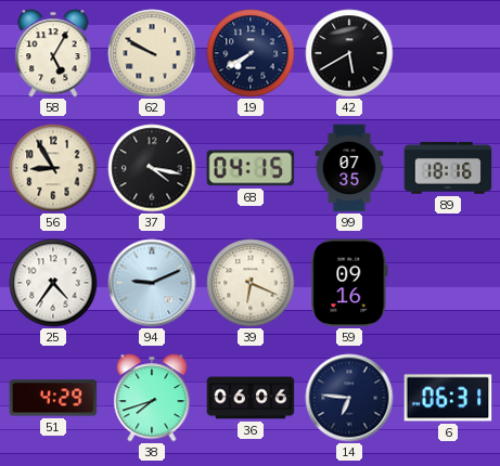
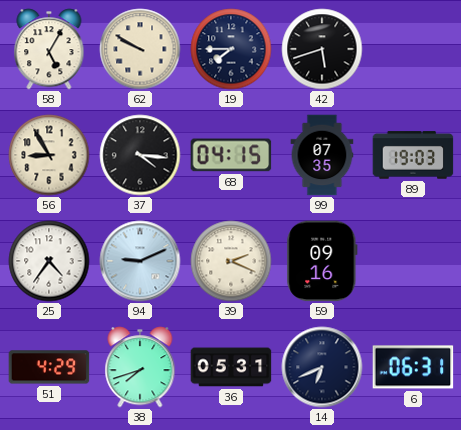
19: 7:40 -> 7:45
42: 5:40 -> 5:42
37: 4:17 -> 4:16
89: 18:16 -> 19:03
39: 6:19 -> 2:19
36: 06:06 -> 05:31
14: 6:46 -> 6:41
